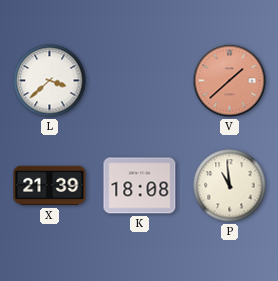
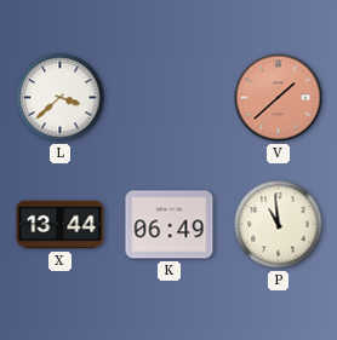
X: 21:39 -> 13:44
K: 18:08 -> 06:49
